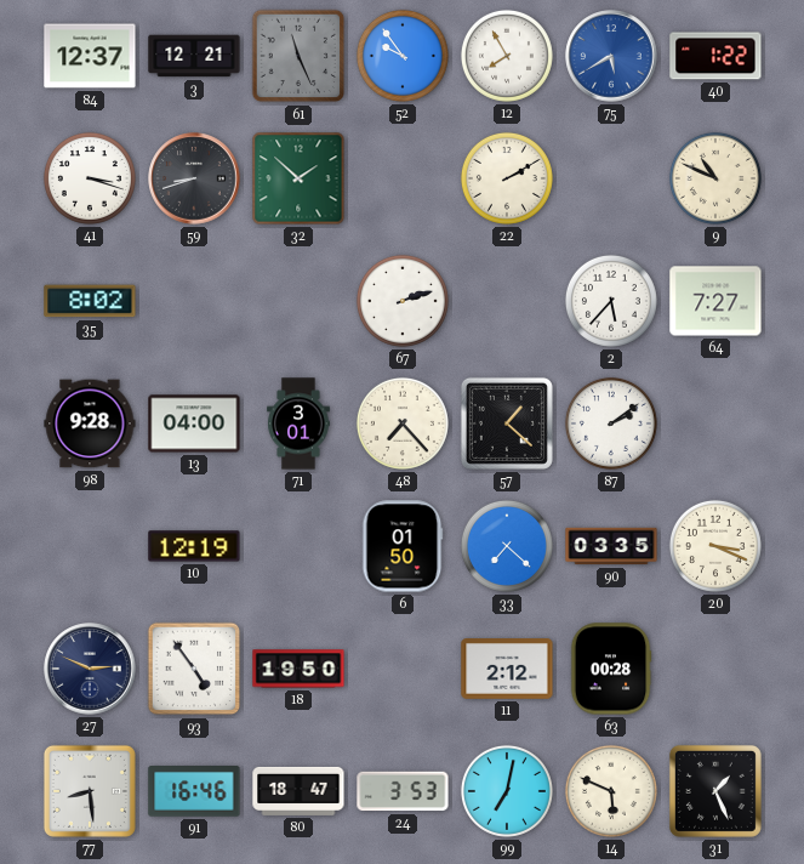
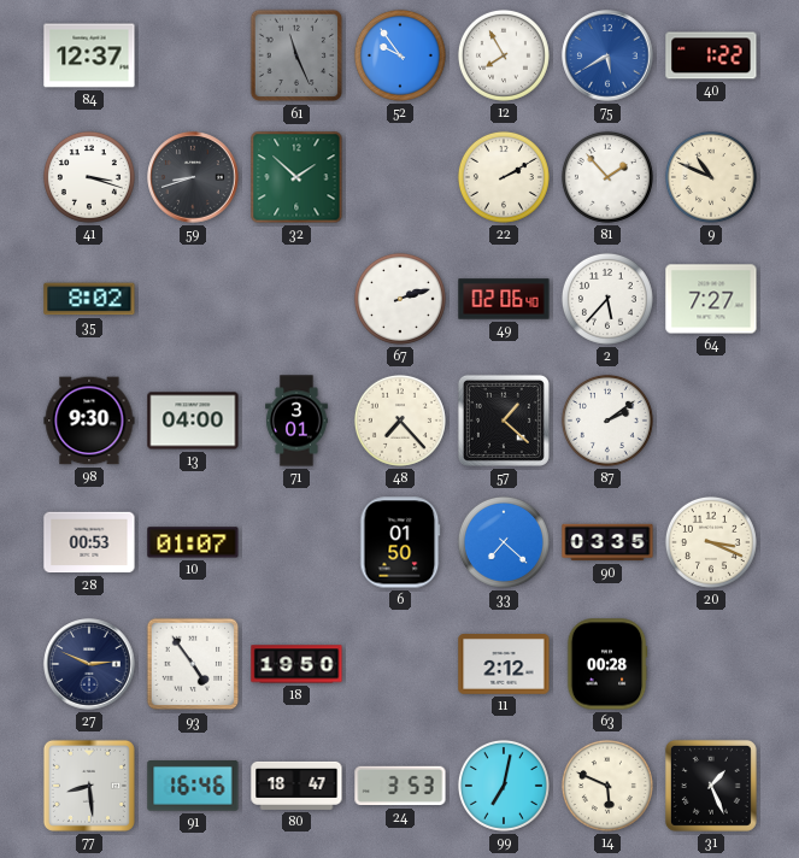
3: 12:21 -> none
81: none -> 1:53
49: none -> 02:06
98: 9:28 -> 9:30
28: none -> 00:53
10: 12:19 -> 01:07
